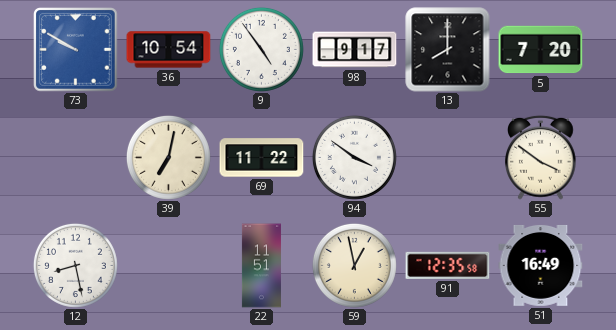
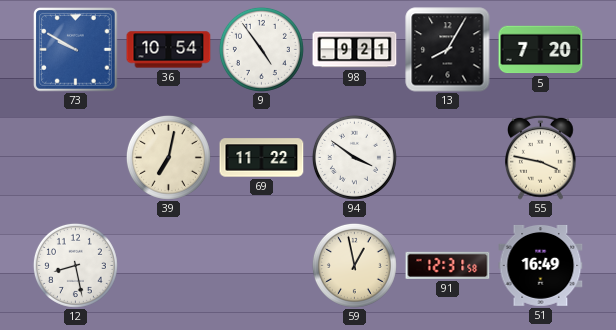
98: 9:17 -> 9:21
13: 8:00 -> 8:05
55: 3:51 -> 3:47
22: 11:51 -> none
91: 12:35 -> 12:31
